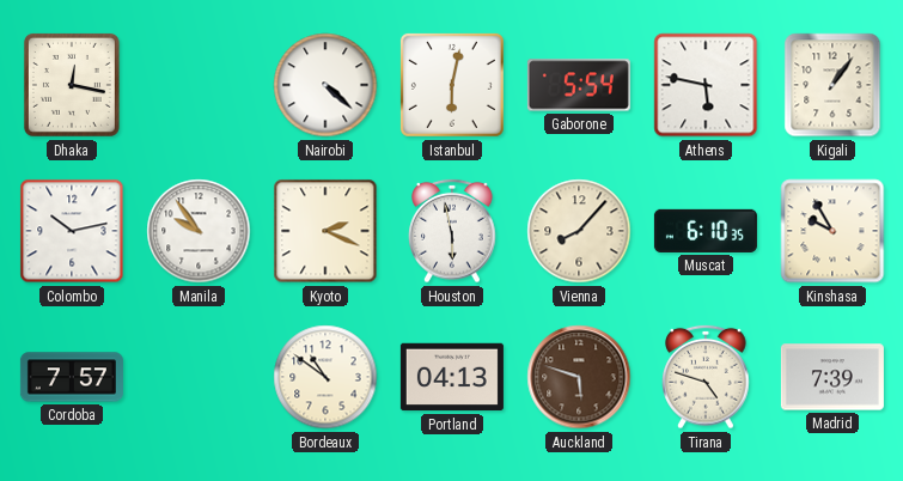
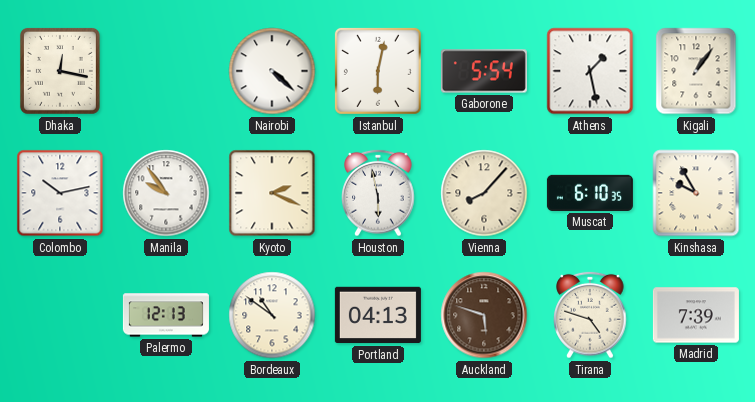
Athens: 5:47 -> 1:28
Cordoba: 7:57 -> none
Palermo: none -> 12:13
